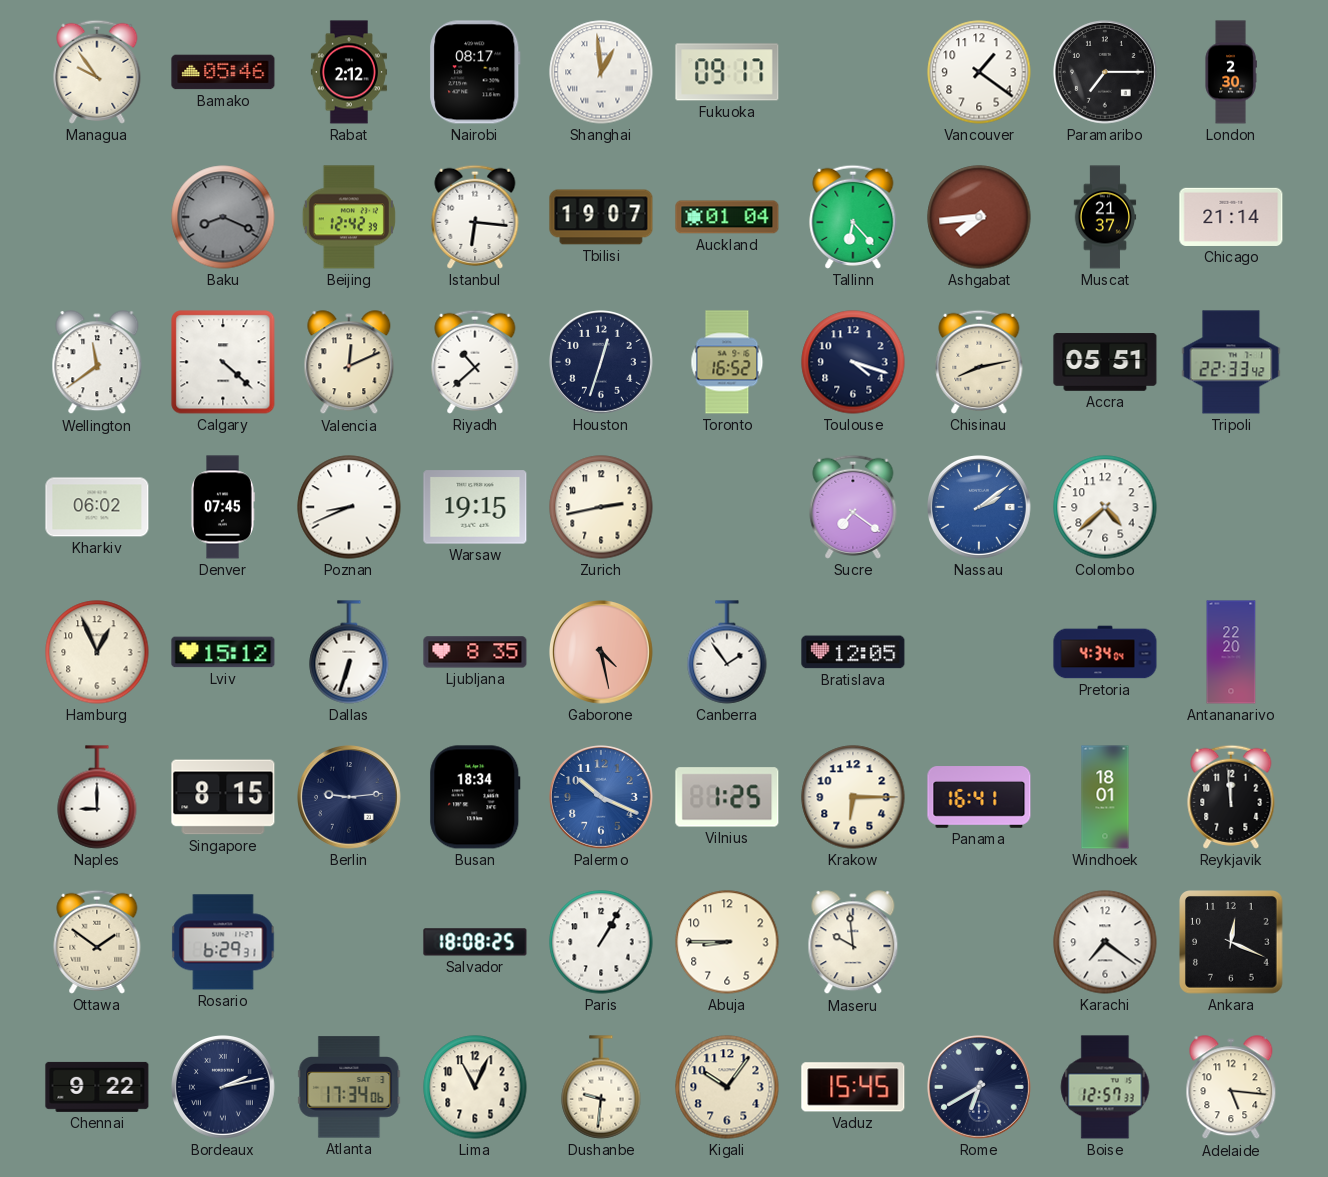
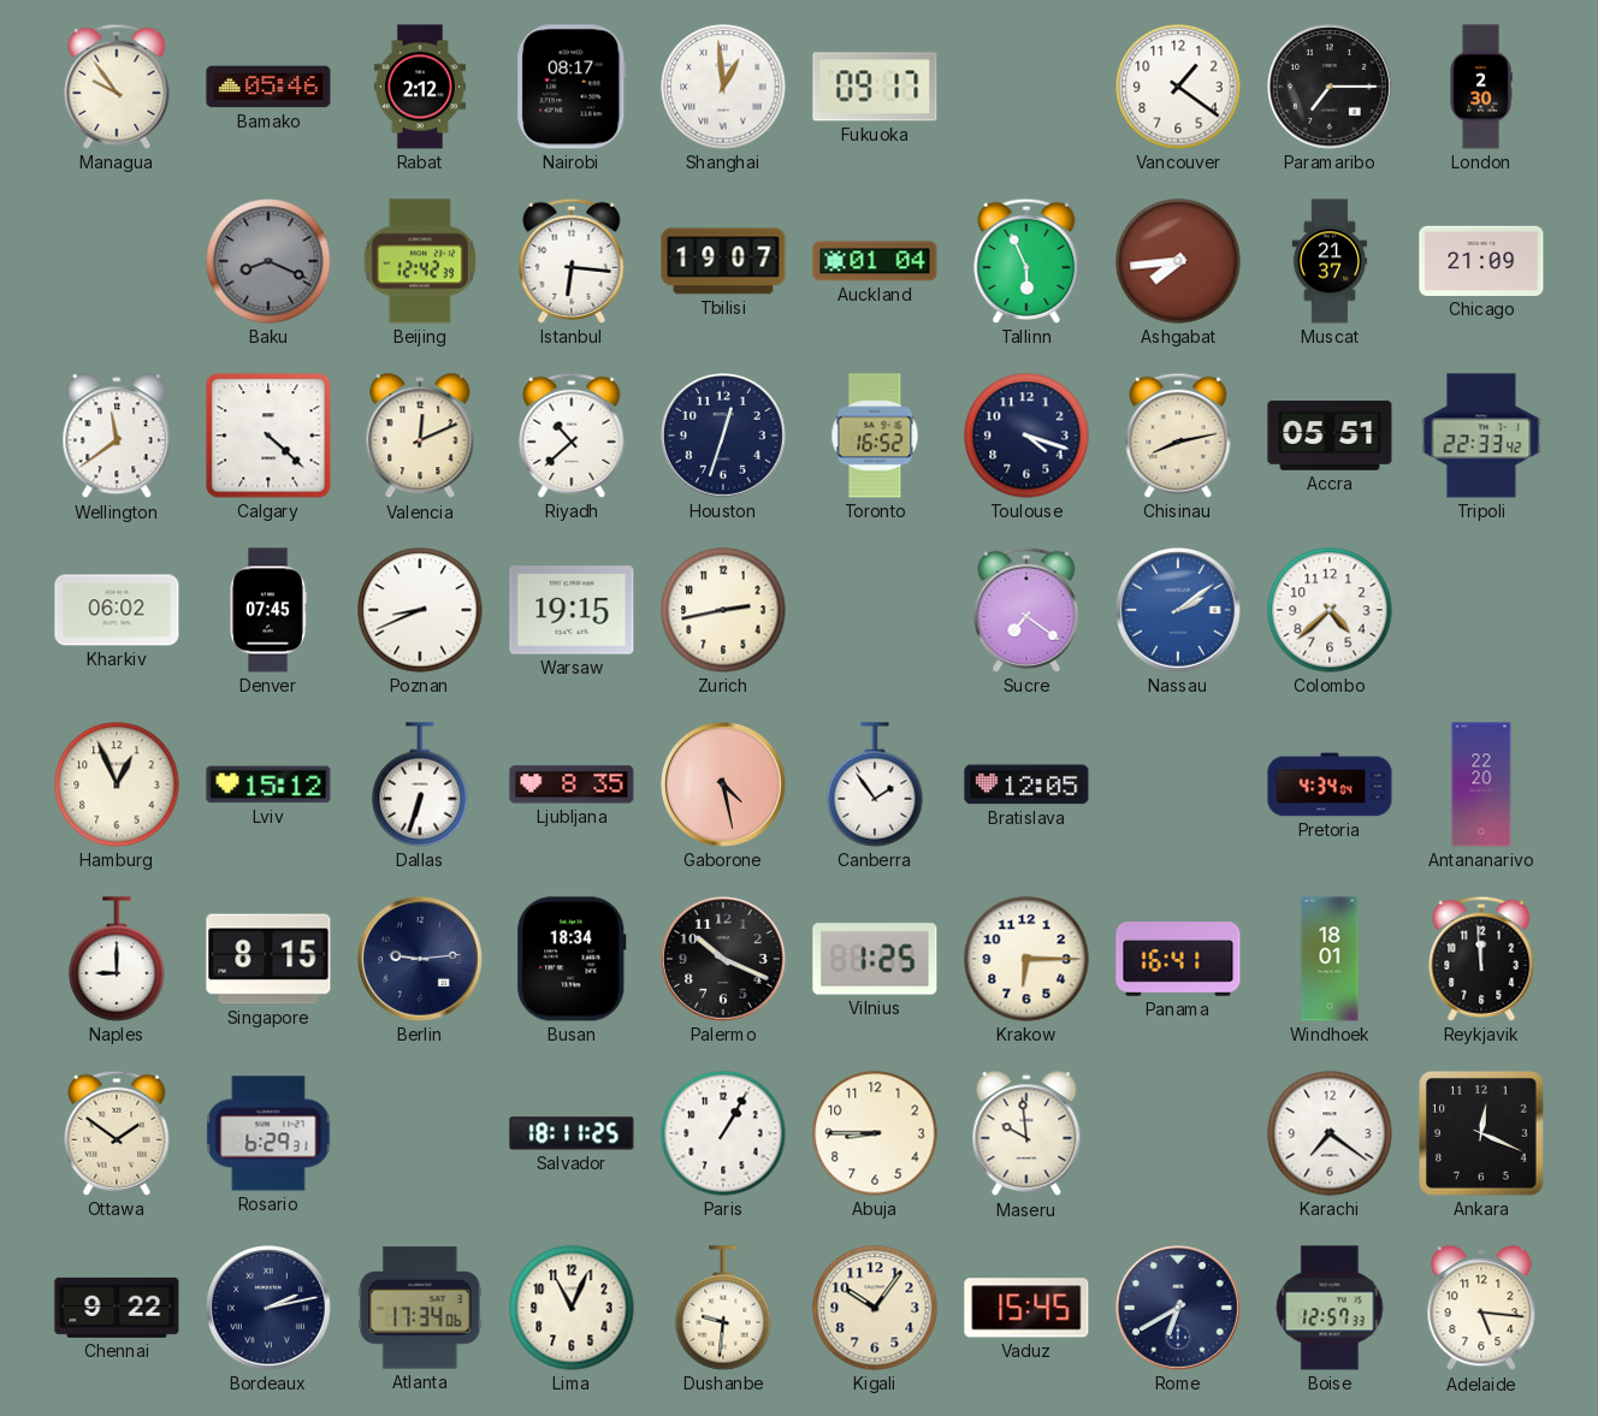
Tallinn: 6:23 -> 5:56
Chicago: 21:14 -> 21:09
Palermo dial: blue -> black
Salvador: 18:08 -> 18:11
